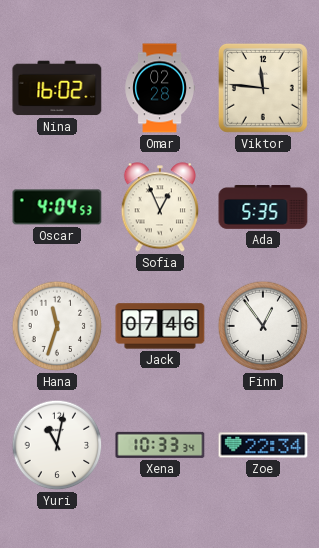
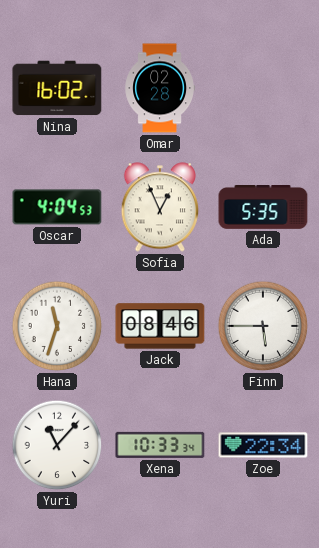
Viktor: 11:46 -> none
Jack: 07:46 -> 08:46
Finn: 12:54 -> 5:45
Yuri: 11:02 -> 11:07
